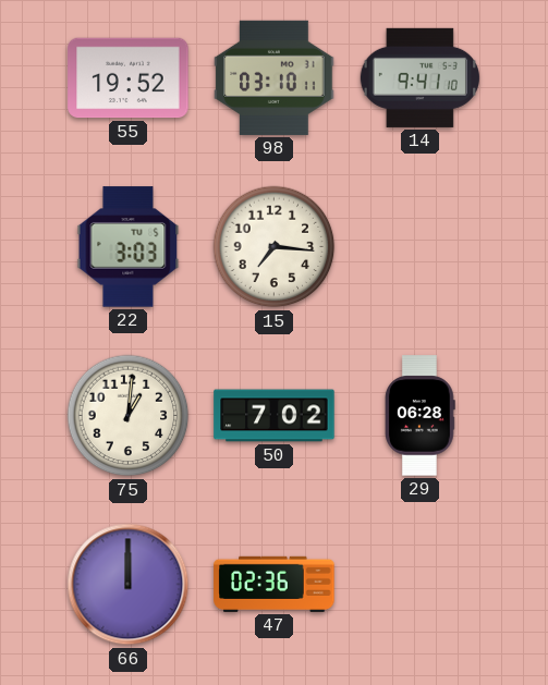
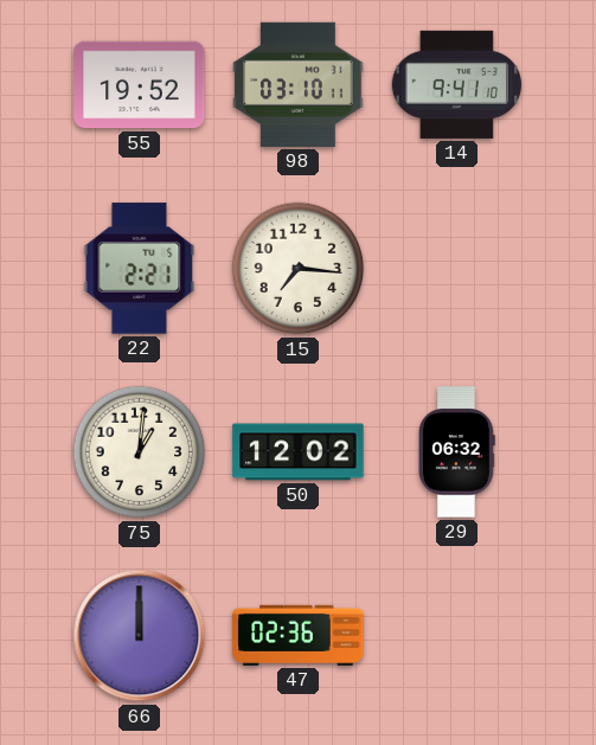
22: 3:03 -> 2:21
50: 7:02 -> 12:02
29: 06:28 -> 06:32
